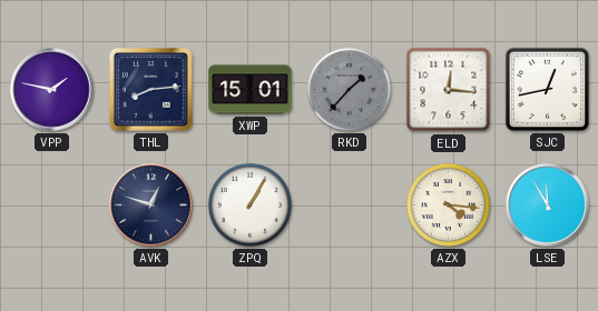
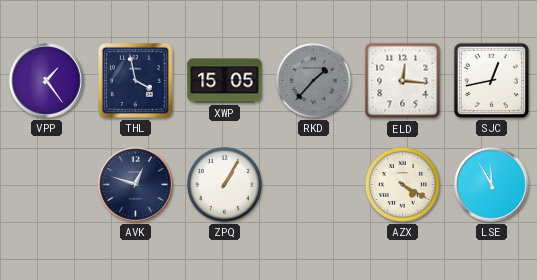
VPP: 1:47 -> 1:24
THL: 8:14 -> 3:58
XWP: 15:01 -> 15:05
AZX: 4:16 -> 4:20
